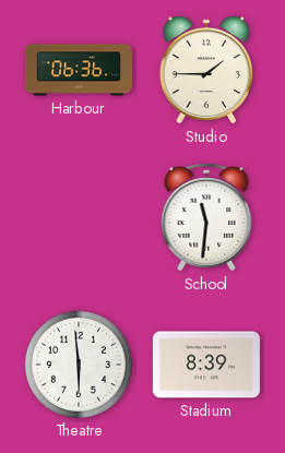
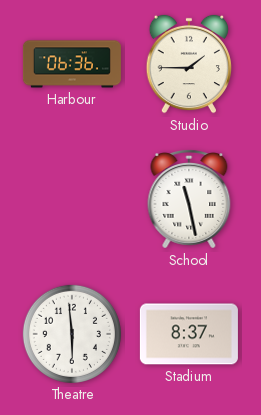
School: 11:31 -> 11:28
Stadium: 8:39 -> 8:37
